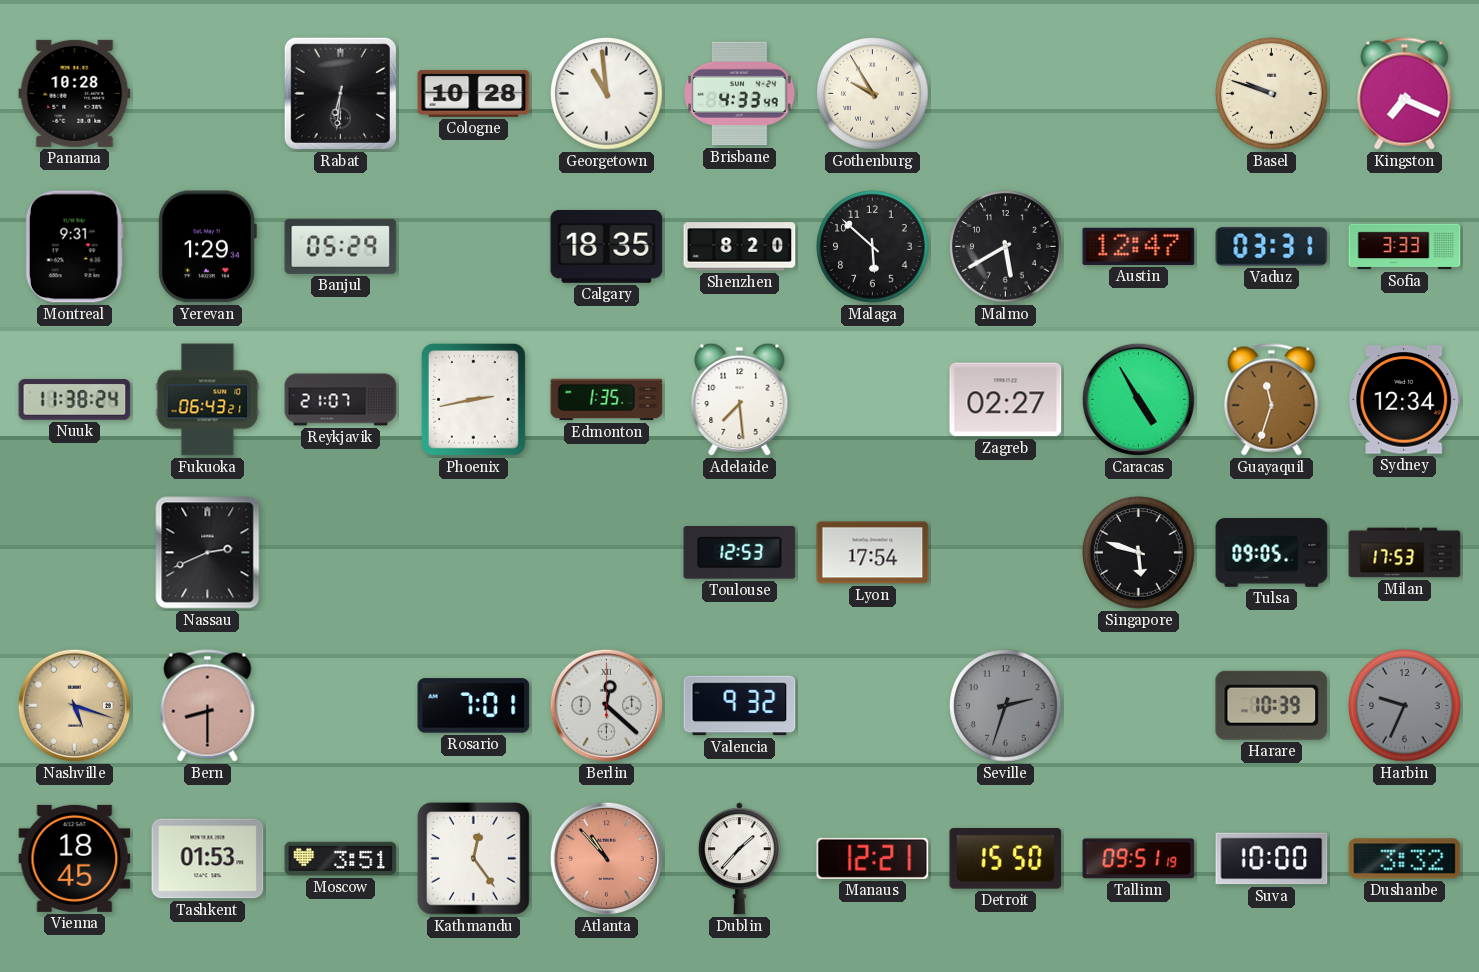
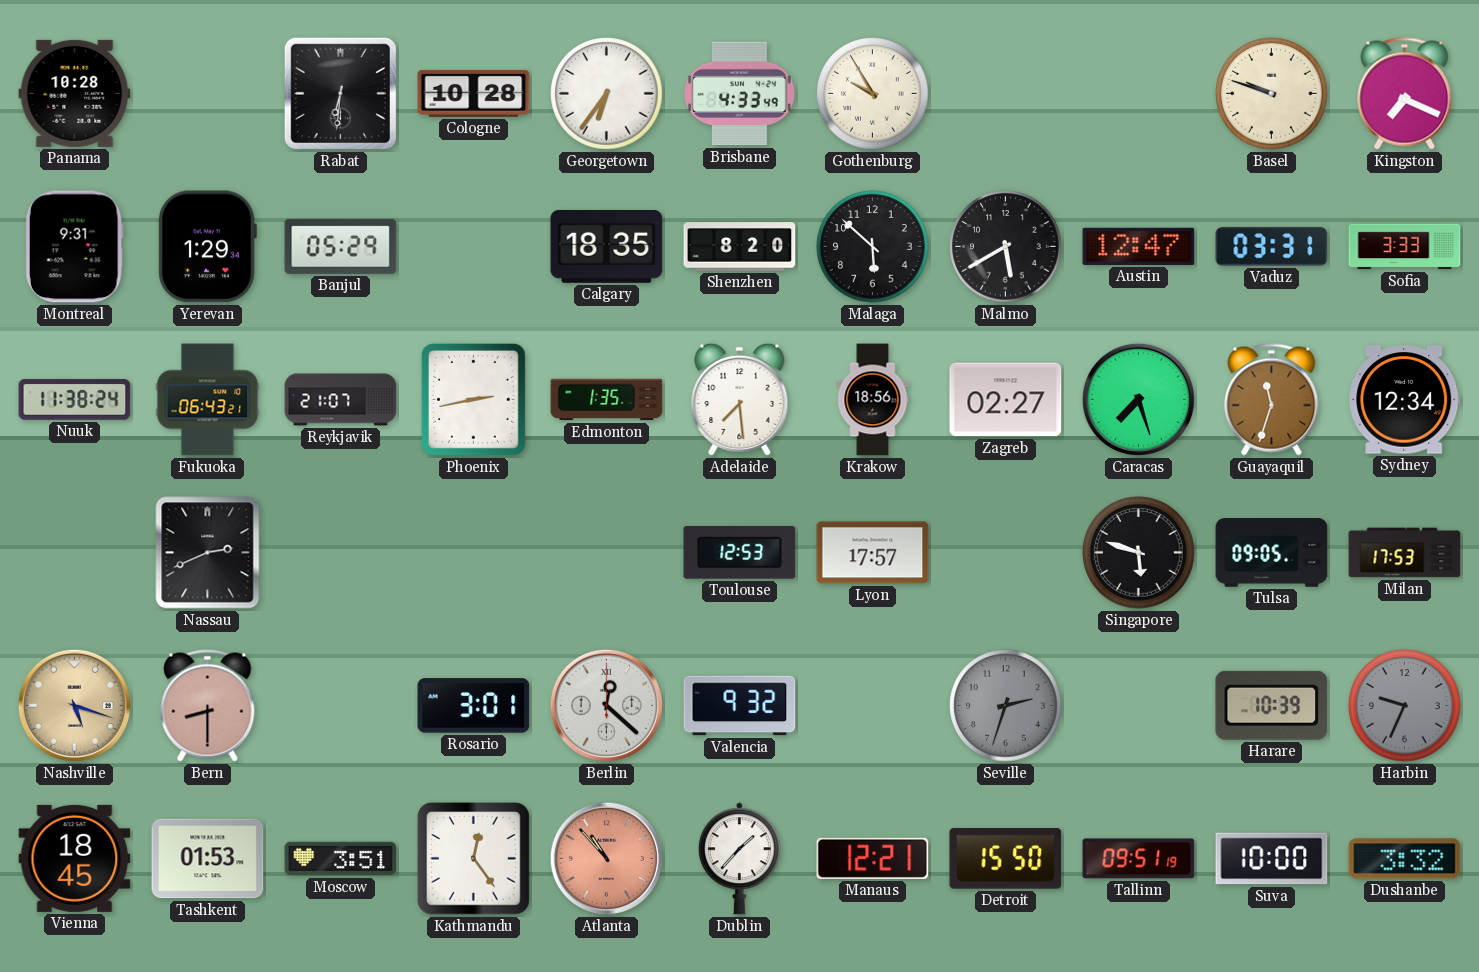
Georgetown: 10:59 -> 6:36
Krakow: none -> 18:56
Caracas: 4:55 -> 7:27
Lyon: 17:54 -> 17:57
Rosario: 7:01 -> 3:01
